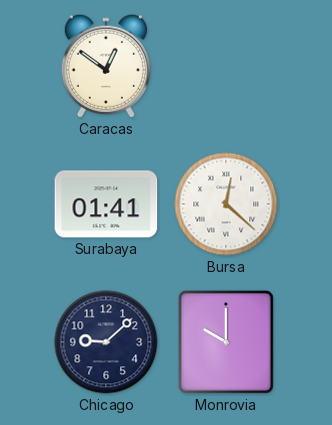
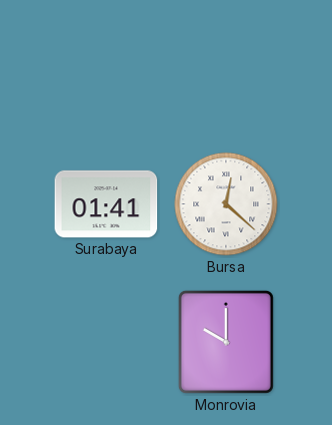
Caracas: 12:51 -> none
Chicago: 9:08 -> none
